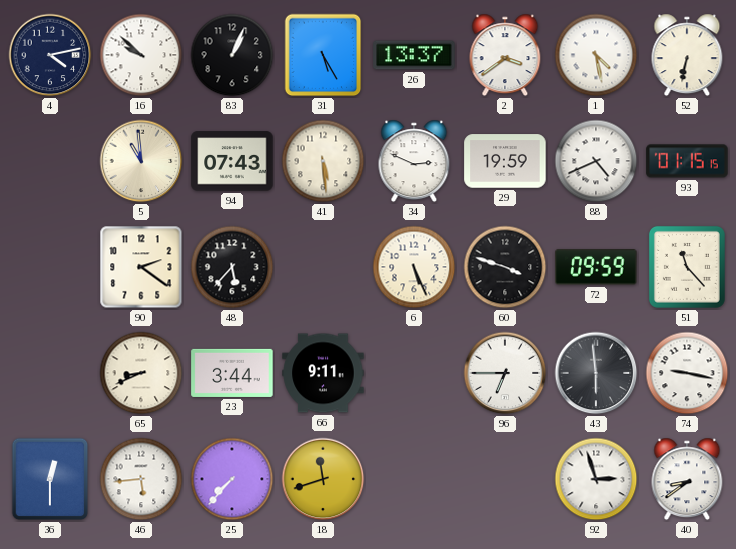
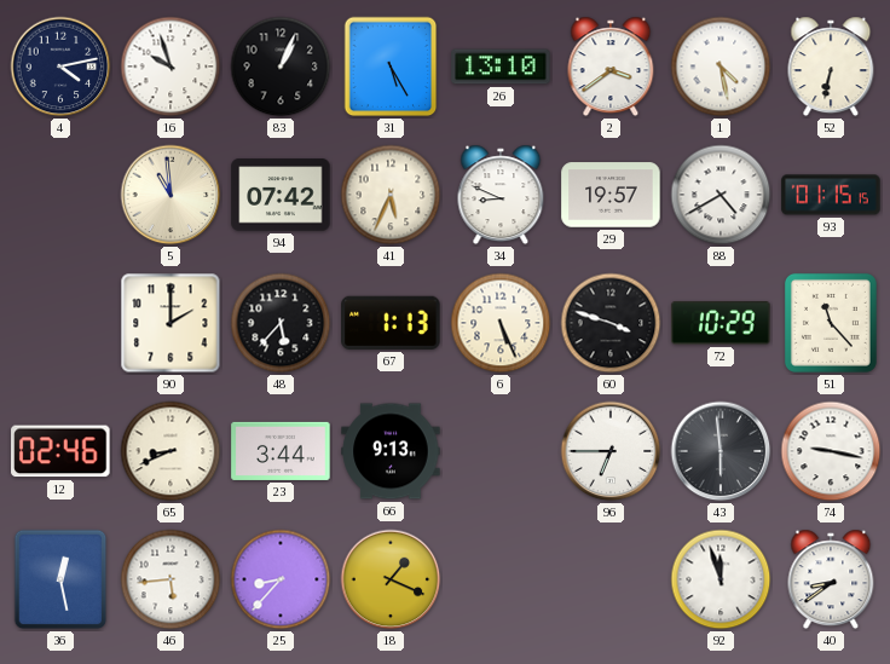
16: 9:52 -> 9:57
26: 13:37 -> 13:10
94: 07:43 -> 07:42
41: 5:29 -> 5:34
34: 2:49 -> 8:49
29: 19:59 -> 19:57
88: 4:41 -> 4:40
90: 2:21 -> 2:00
67: none -> 1:13
72: 09:59 -> 10:29
12: none -> 02:46
66: 9:11 -> 9:13
36: 12:30 -> 12:28
25: 7:37 -> 8:37
18: 11:42 -> 1:19
92: 2:57 -> 11:57
